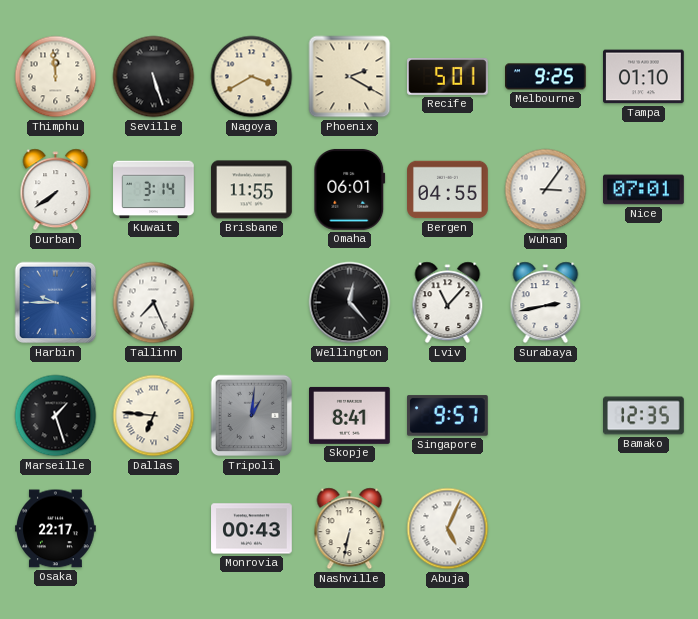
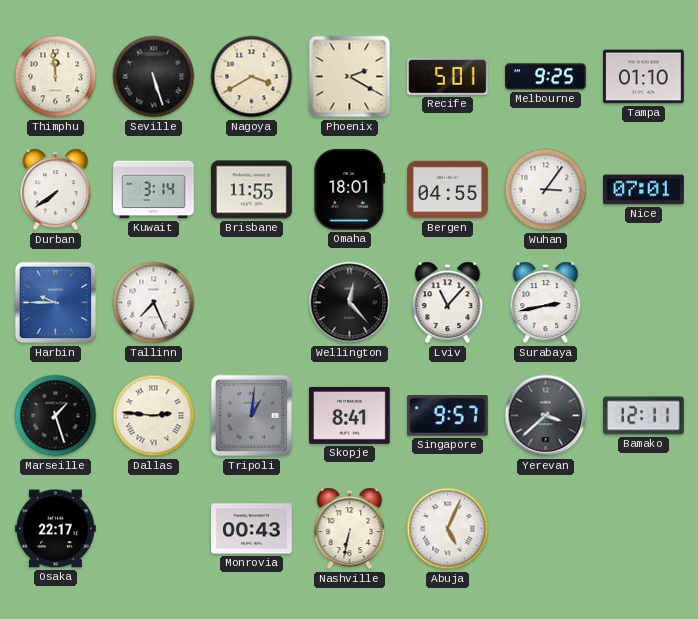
Omaha: 06:01 -> 18:01
Dallas: 6:46 -> 2:46
Yerevan: none -> 3:38
Bamako: 12:35 -> 12:11
